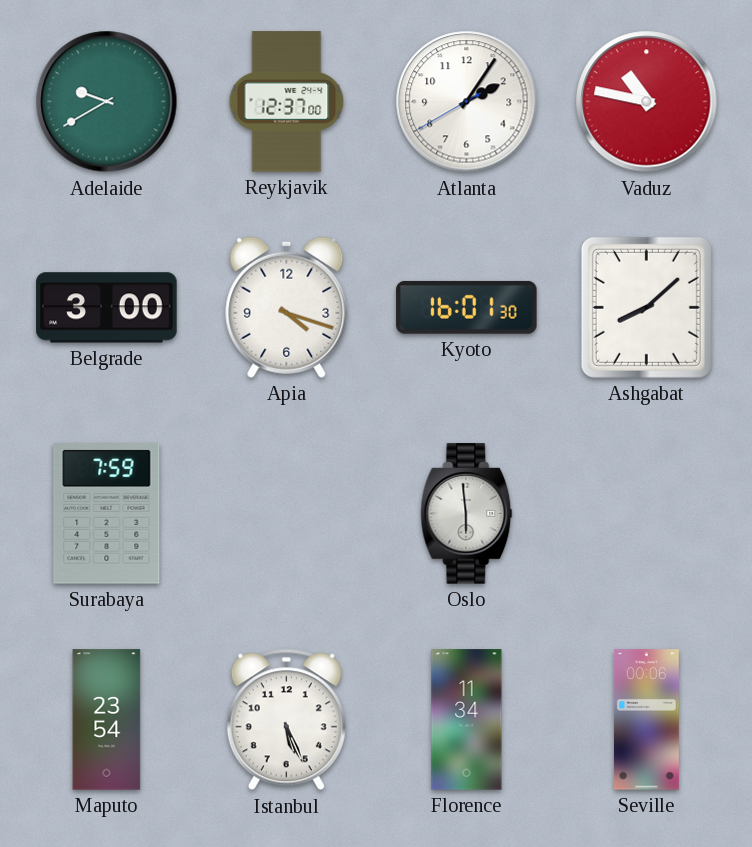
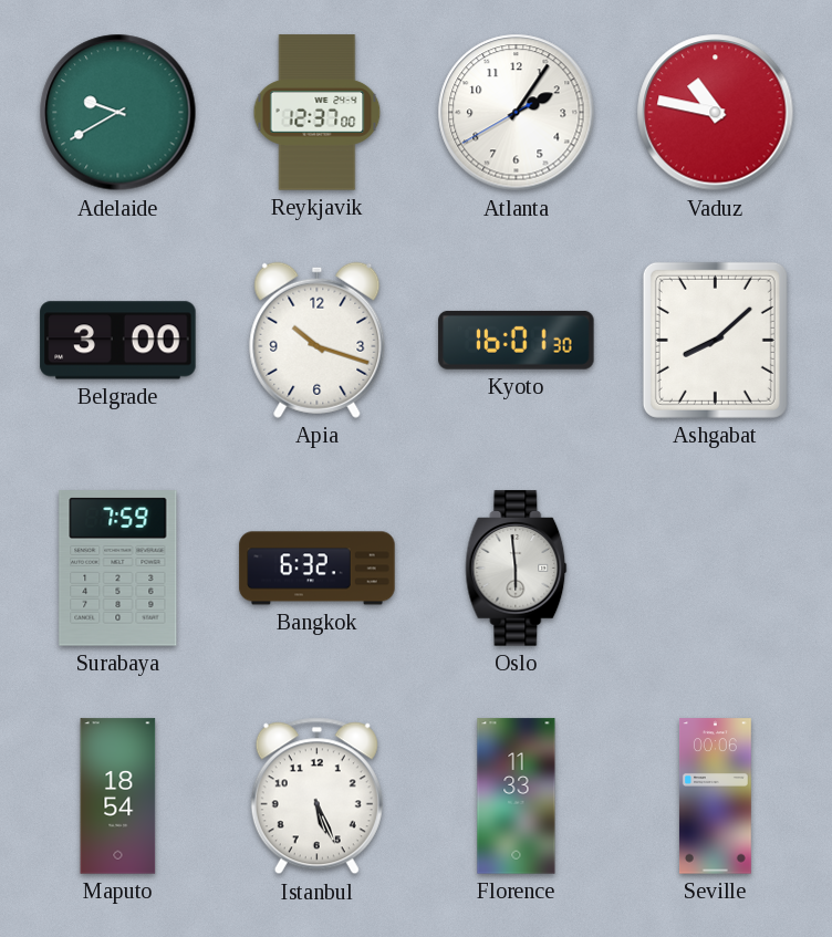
Apia: 4:18 -> 10:18
Bangkok: none -> 6:32
Maputo: 23:54 -> 18:54
Florence: 11:34 -> 11:33
